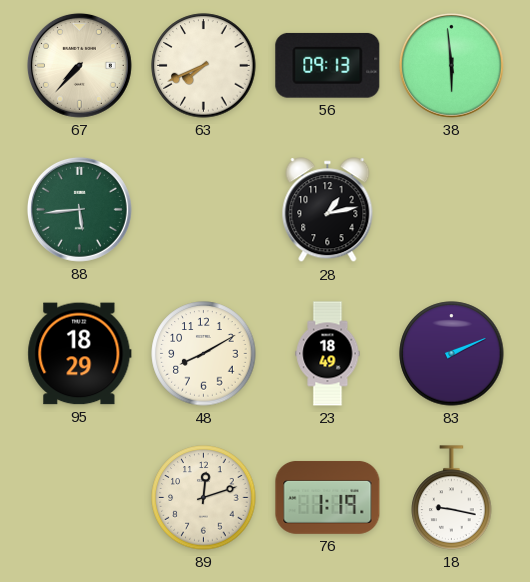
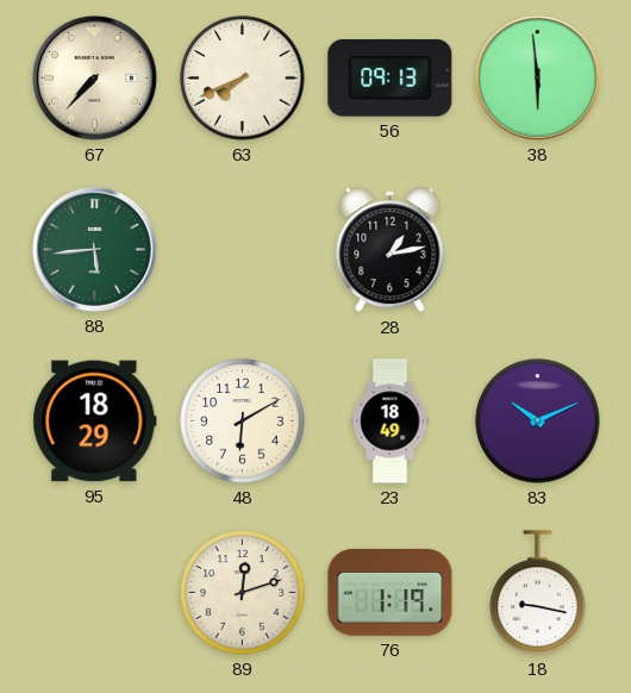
48: 8:10 -> 6:10
83: 2:11 -> 10:11
